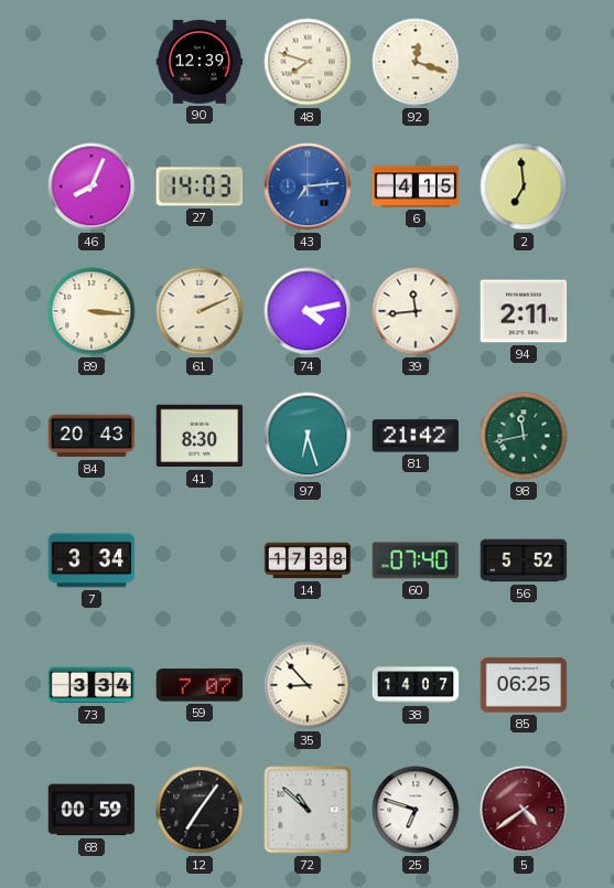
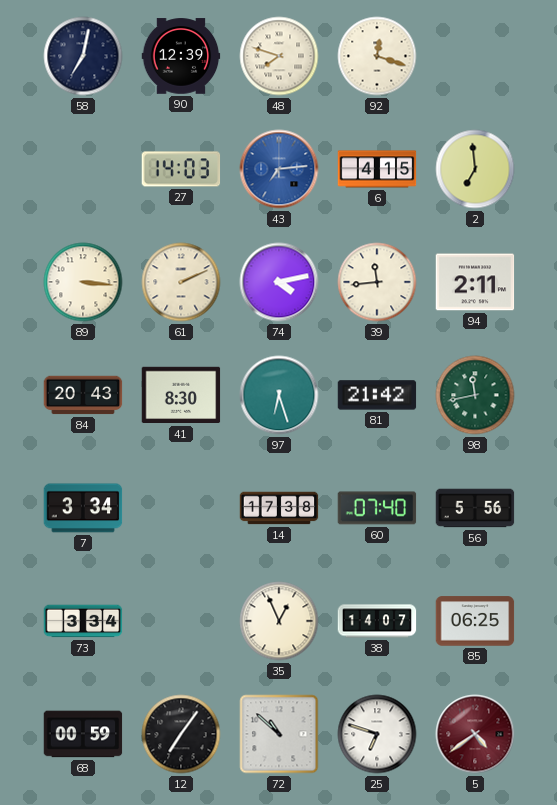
58: none -> 7:02
46: 8:04 -> none
56: 5:52 -> 5:56
59: 7:07 -> none
35: 8:53 -> 12:56
